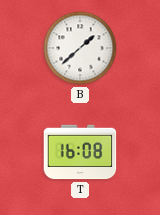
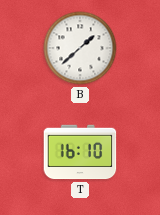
T: 16:08 -> 16:10
